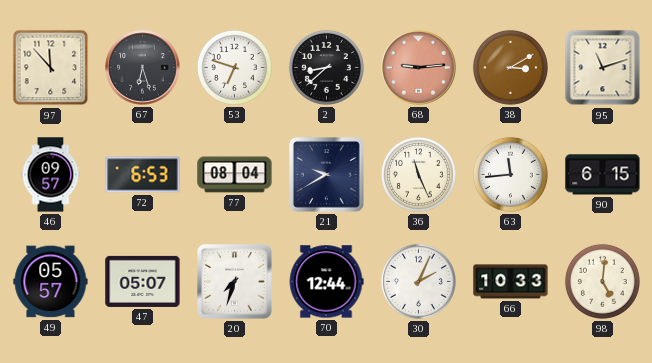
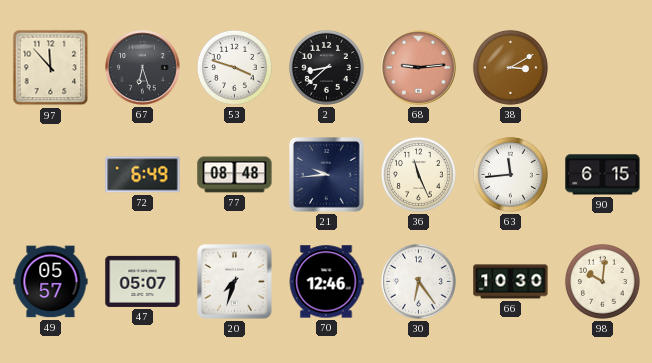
53: 6:48 -> 3:48
95: 11:12 -> none
46: 09:57 -> none
72: 6:53 -> 6:49
77: 08:04 -> 08:48
21: 9:40 -> 9:44
70: 12:44 -> 12:46
30: 2:04 -> 6:24
66: 10:33 -> 10:30
98: 5:01 -> 10:01
